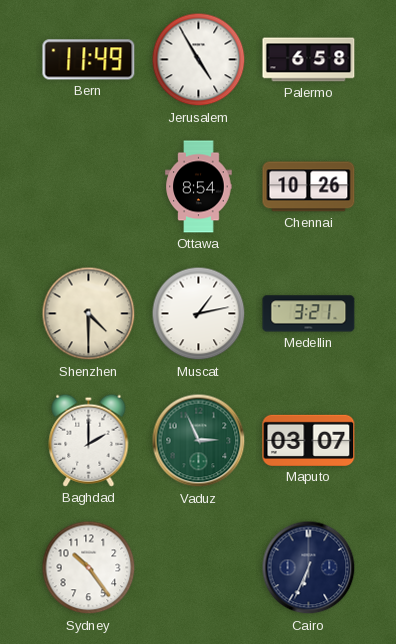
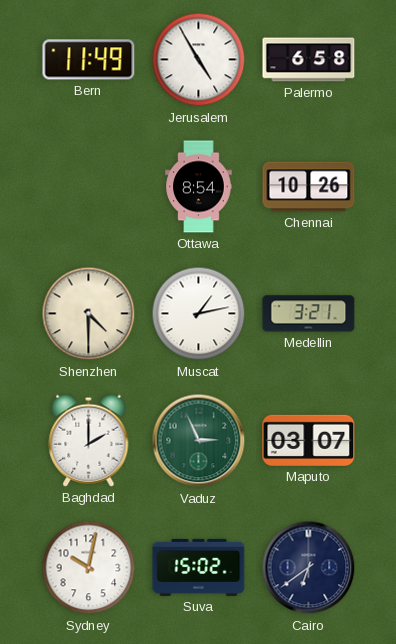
Sydney: 10:24 -> 10:02
Suva: none -> 15:02
Cairo: 6:34 -> 6:39
